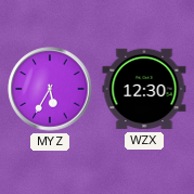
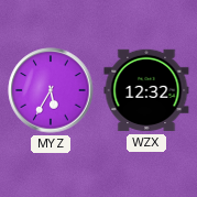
WZX: 12:30 -> 12:32
